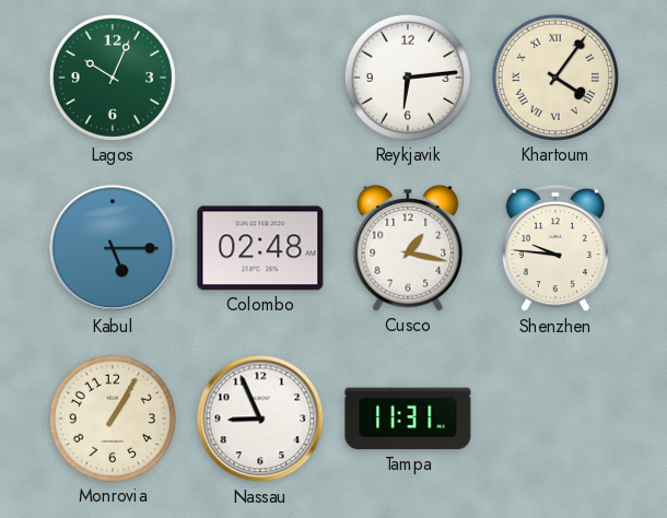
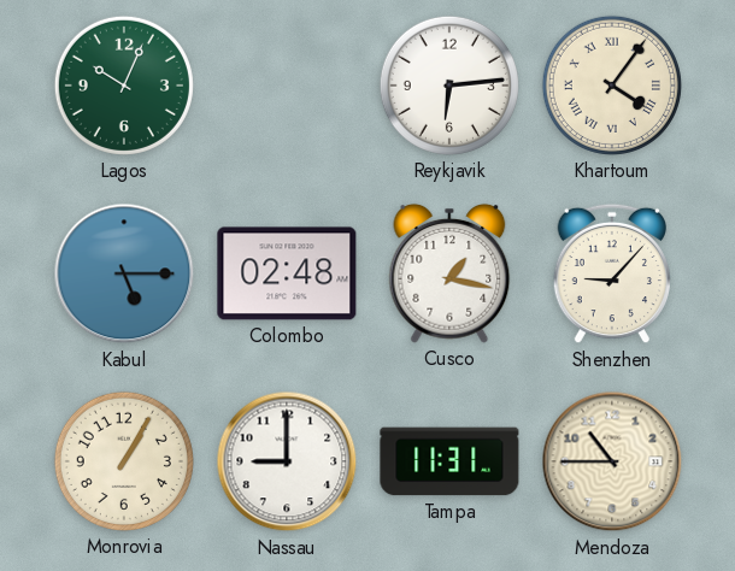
Shenzhen: 9:46 -> 9:07
Nassau: 8:56 -> 9:00
Mendoza: none -> 10:45
